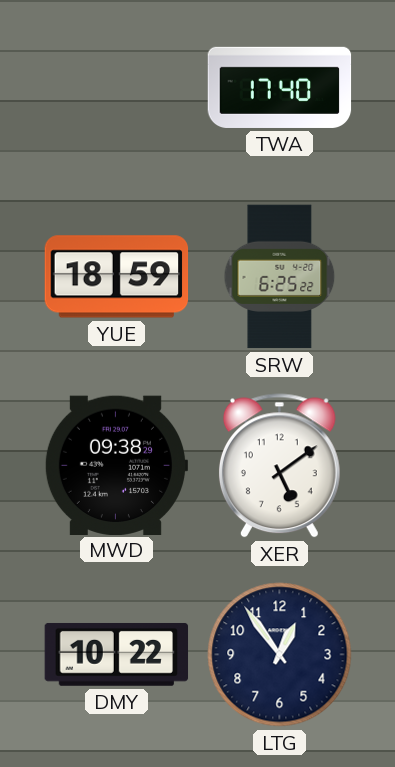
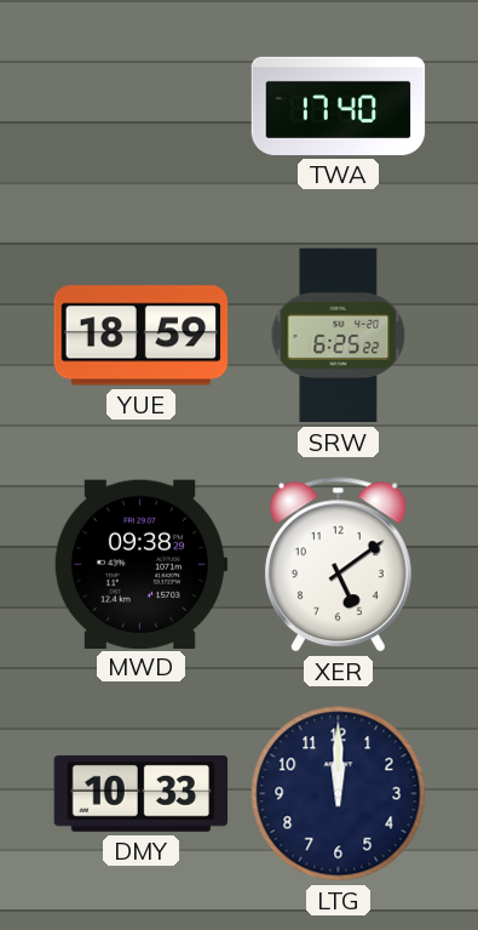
DMY: 10:22 -> 10:33
LTG: 12:54 -> 12:00
